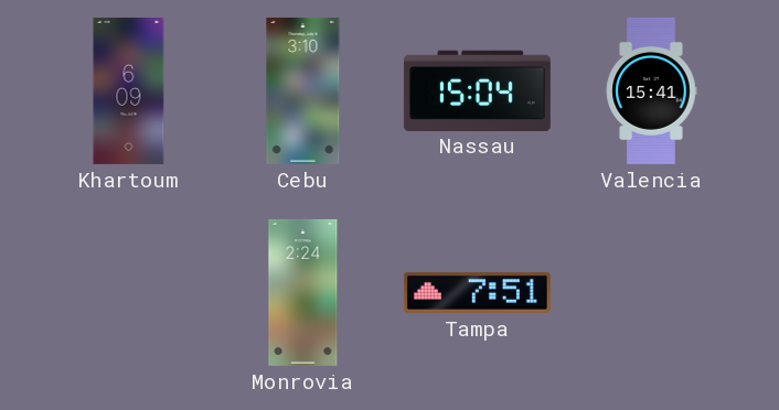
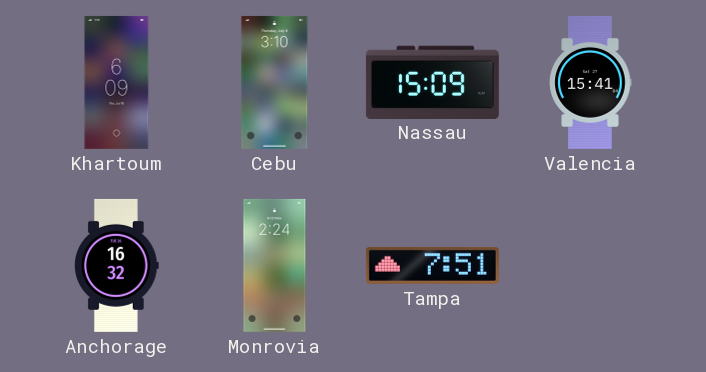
Nassau: 15:04 -> 15:09
Anchorage: none -> 16:32
